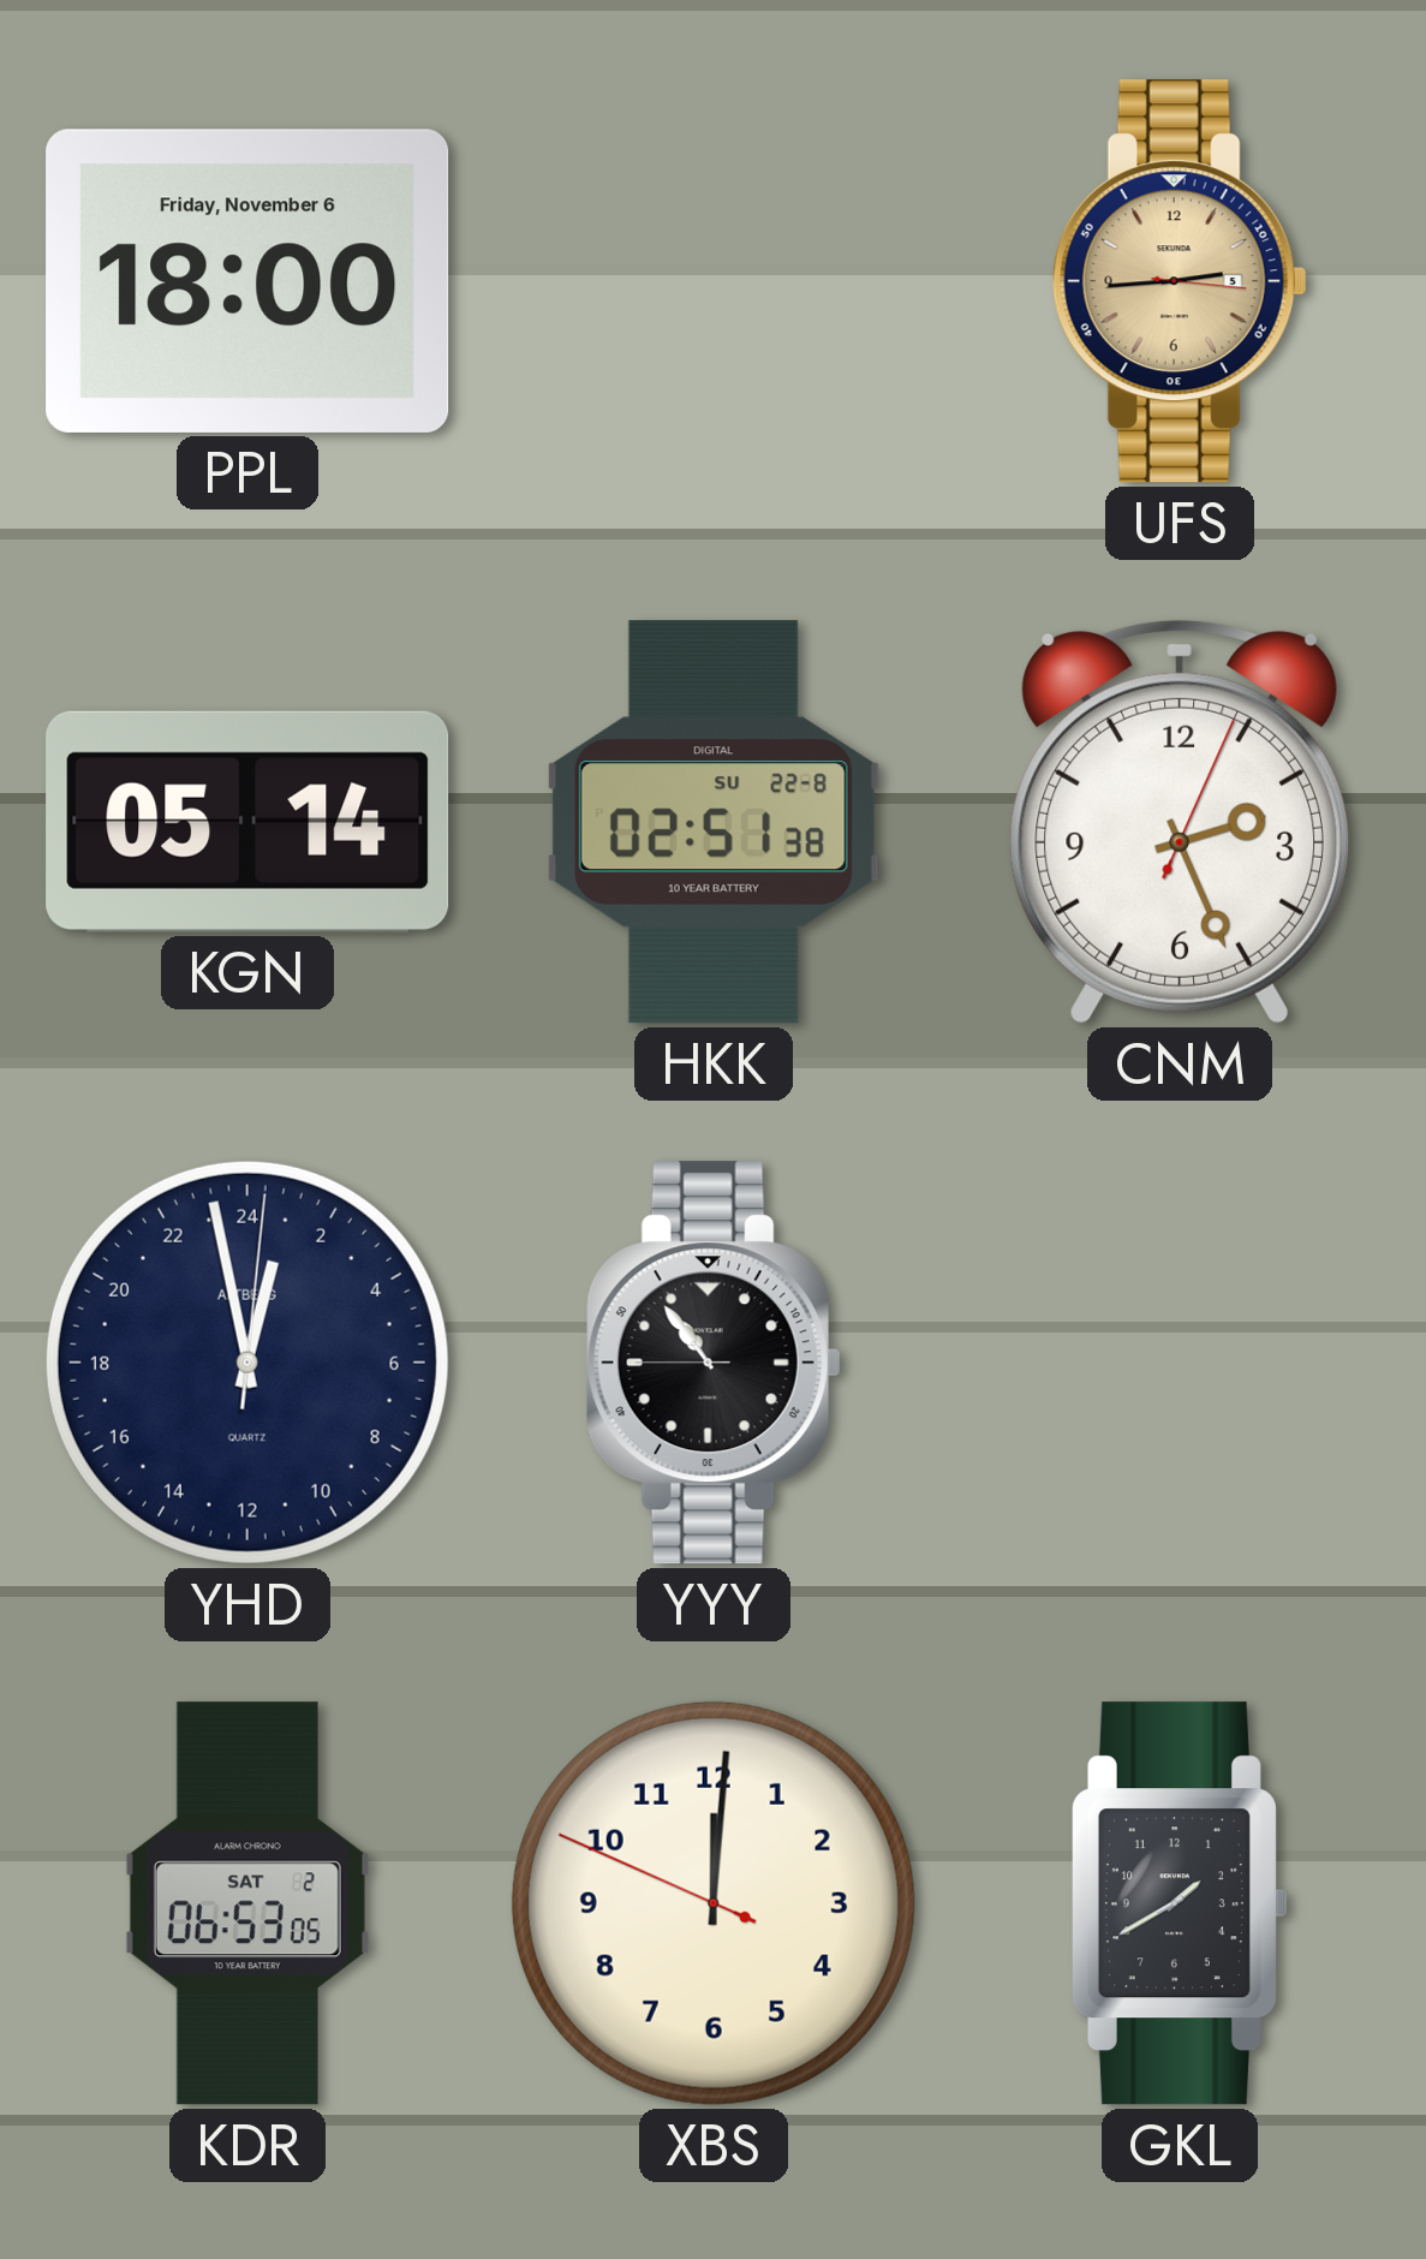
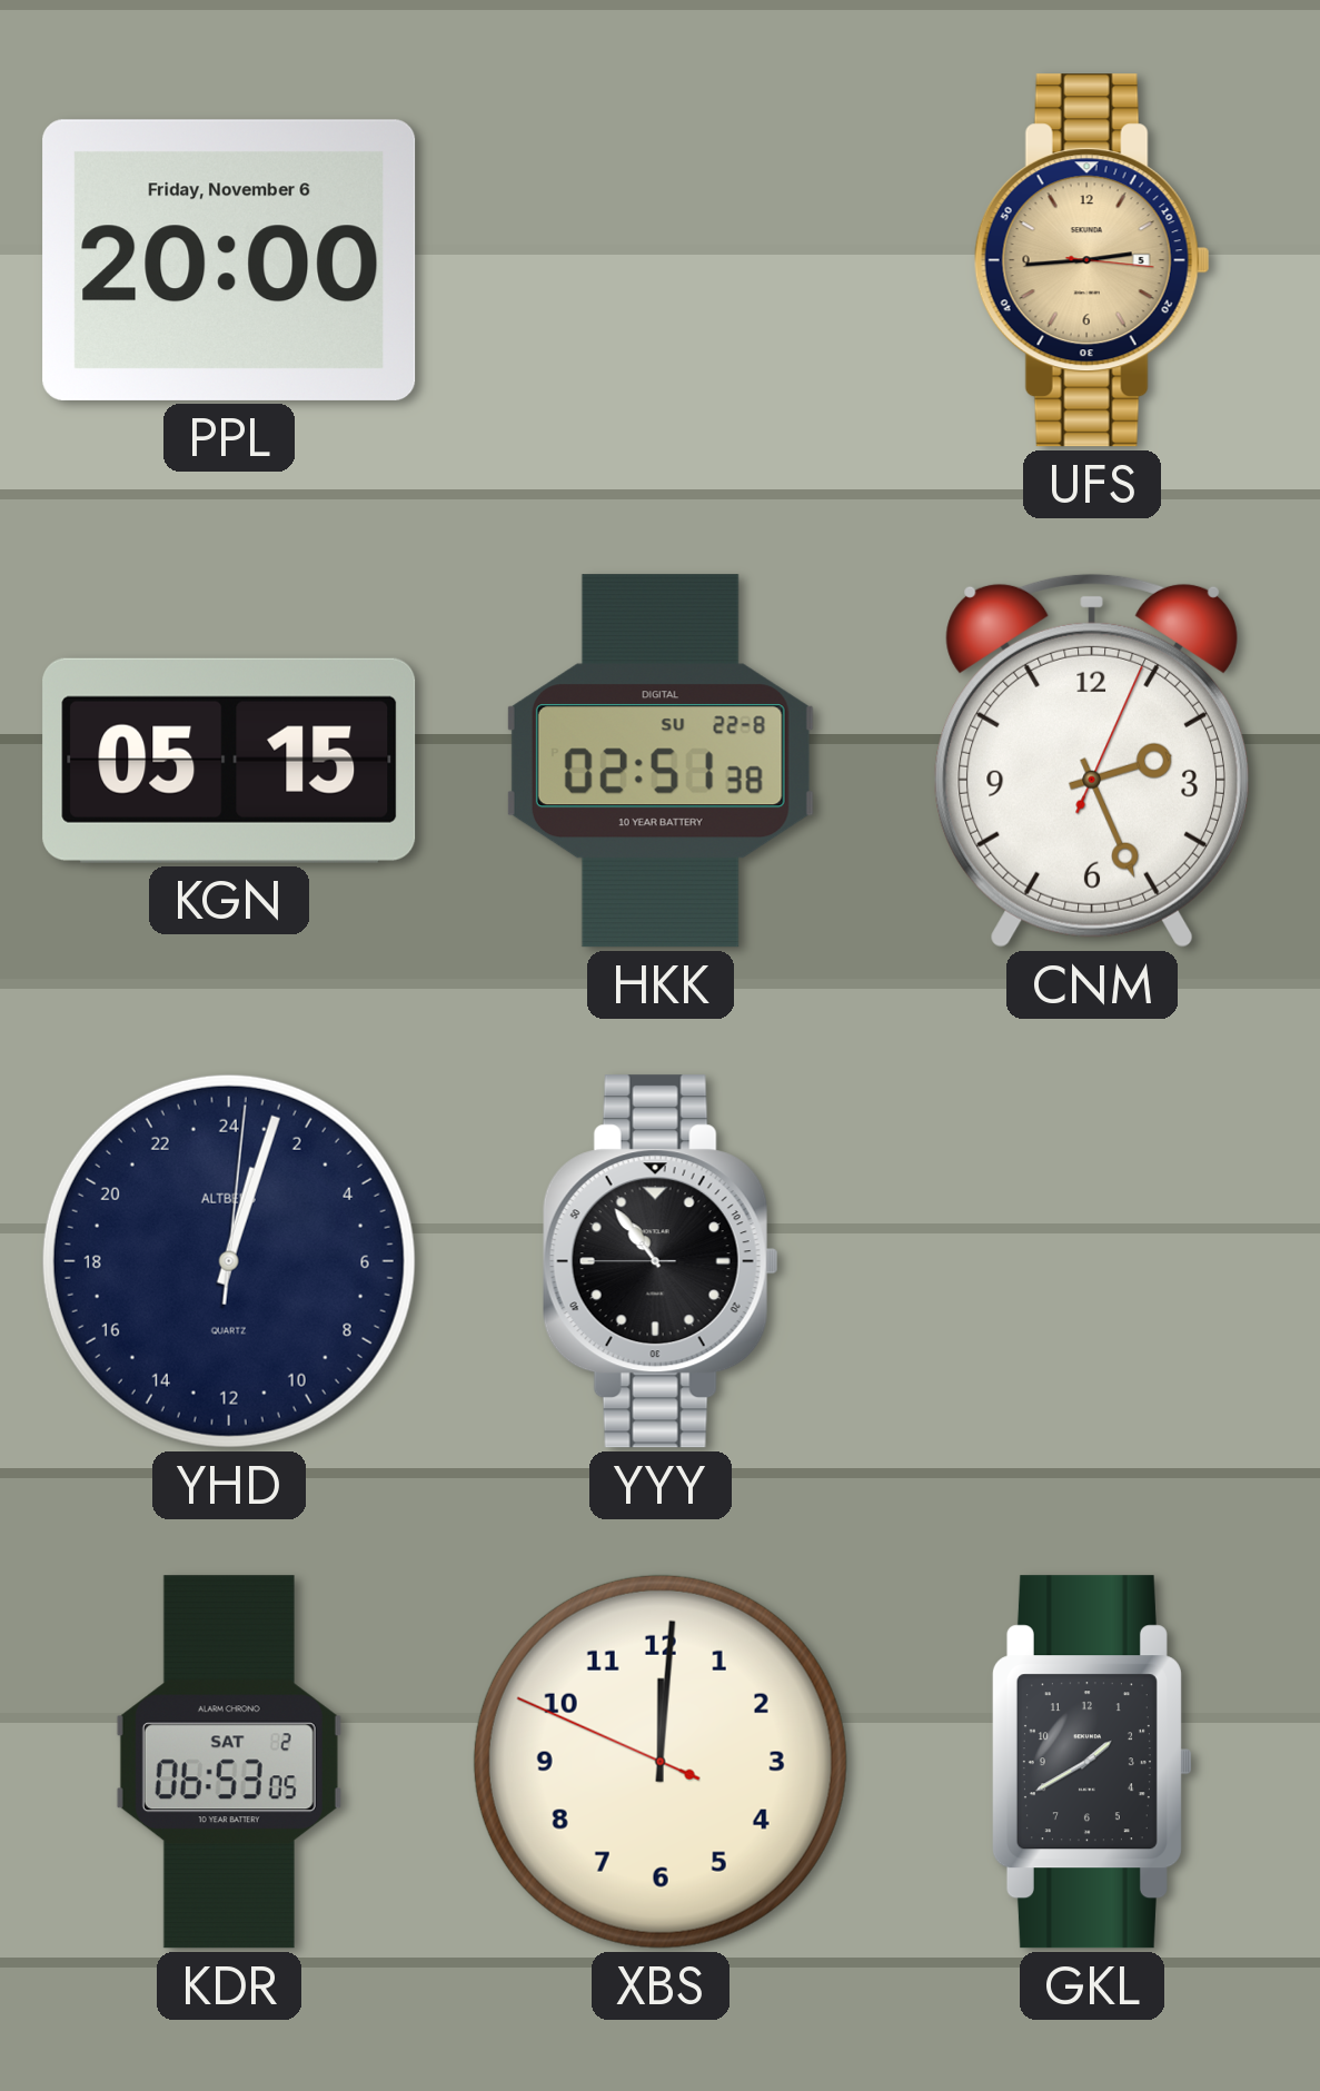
PPL: 18:00 -> 20:00
KGN: 05:14 -> 05:15
YHD: 0:58 -> 1:03
